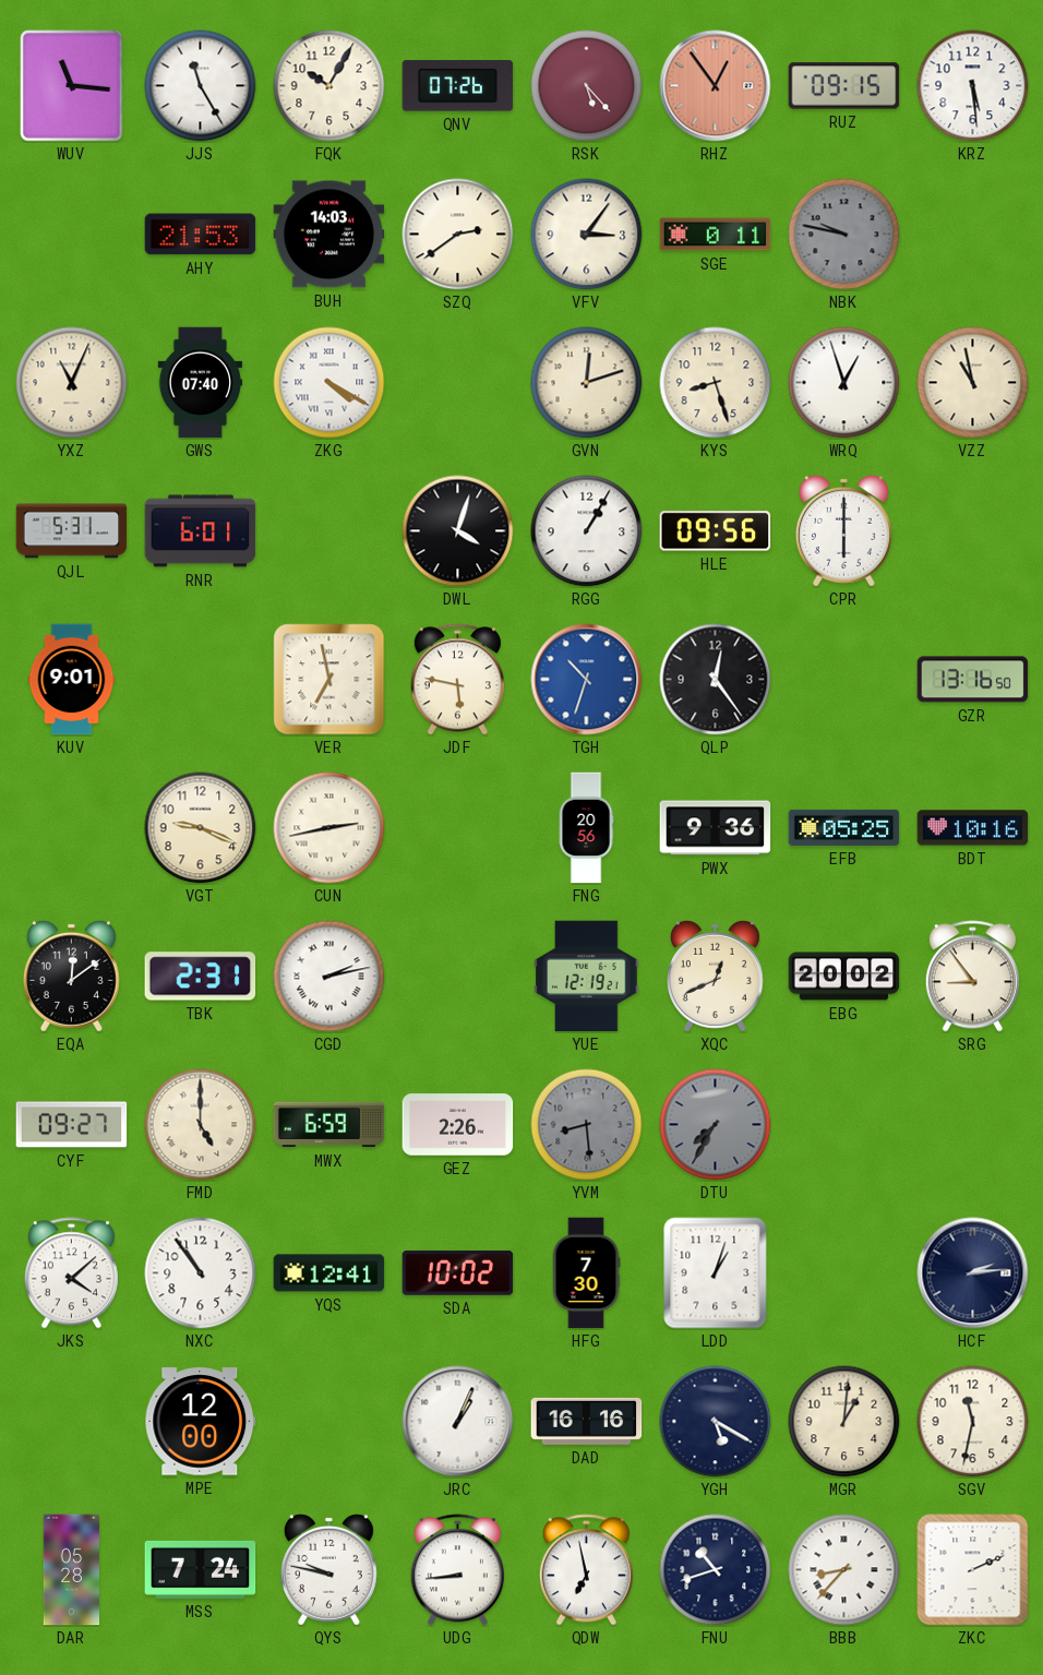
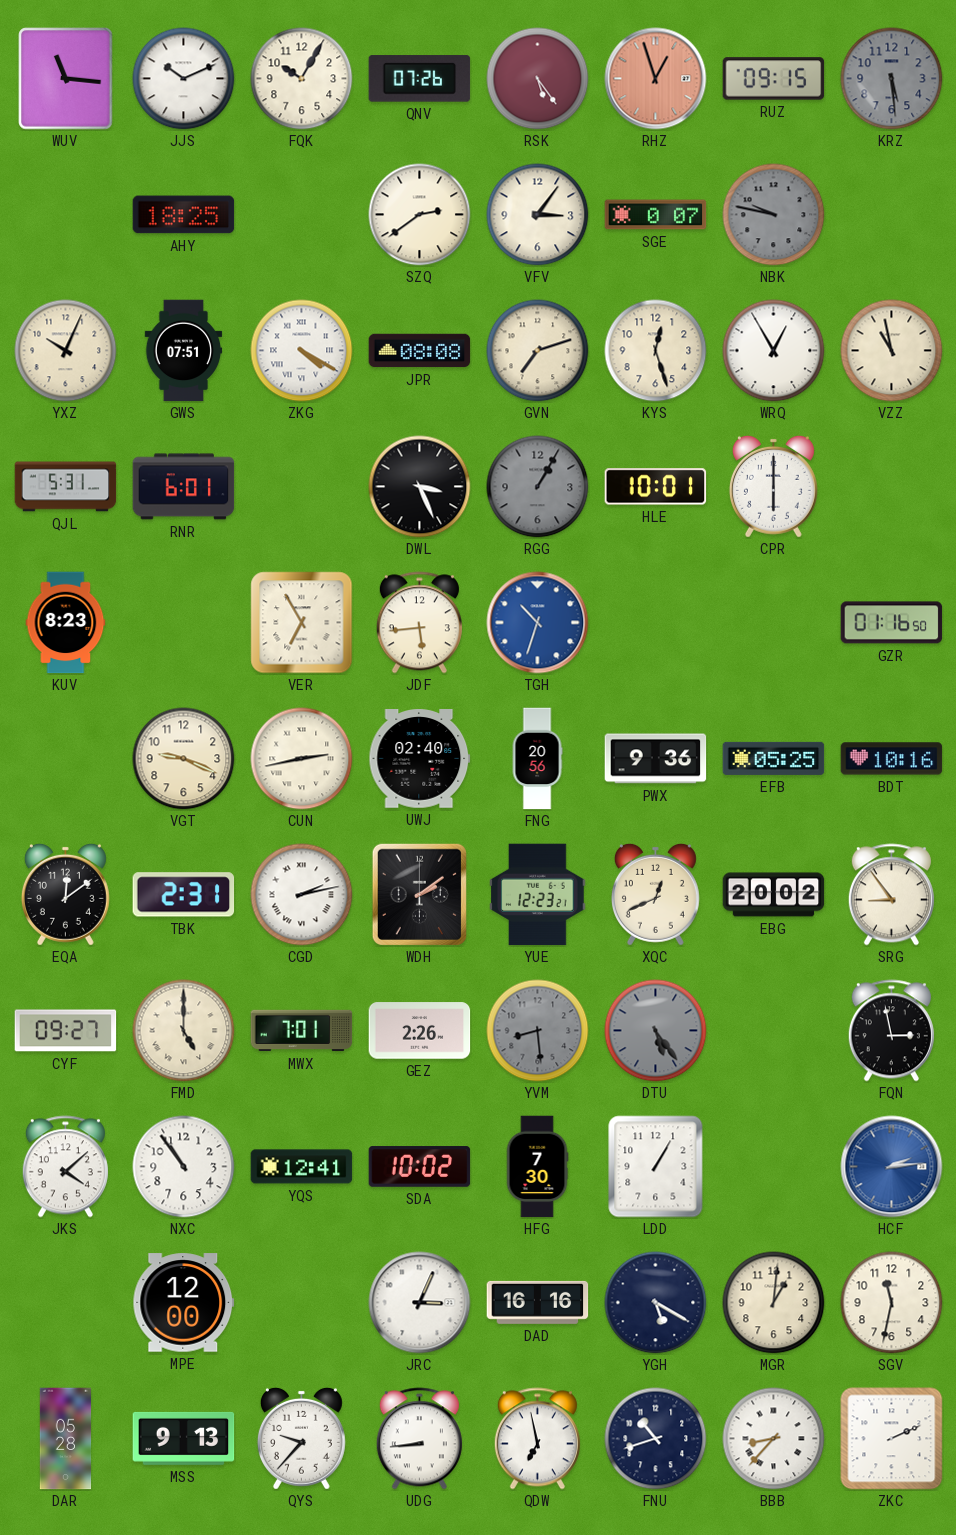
JJS: 11:25 -> 10:11
RSK: 5:23 -> 5:24
RHZ: 12:54 -> 12:57
KRZ dial: white -> grey
AHY: 21:53 -> 18:25
BUH: 14:03 -> none
SGE: 0:11 -> 0:07
YXZ: 11:04 -> 10:04
GWS: 07:40 -> 07:51
JPR: none -> 08:08
GVN: 12:12 -> 7:12
KYS: 8:27 -> 12:27
WRQ: 12:57 -> 12:55
DWL: 4:03 -> 3:26
RGG dial: white -> grey
HLE: 09:56 -> 10:01
KUV: 9:01 -> 8:23
VER: 6:58 -> 6:55
JDF: 5:47 -> 5:44
QLP: 12:24 -> none
GZR: 13:16 -> 01:16
UWJ: none -> 02:40
WDH: none -> 2:09
YUE: 12:19 -> 12:23
MWX: 6:59 -> 7:01
DTU: 7:35 -> 5:24
FQN: none -> 2:58
LDD: 1:03 -> 1:05
HCF dial: navy -> blue
JRC: 1:04 -> 3:04
MSS: 7:24 -> 9:13
QYS: 9:47 -> 9:37
